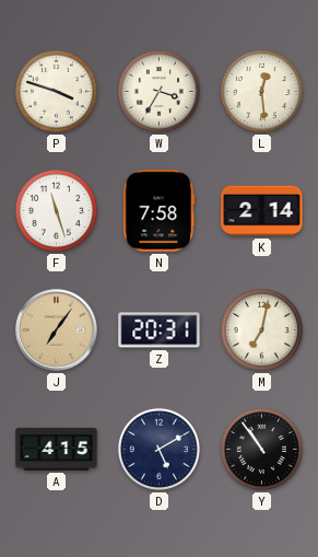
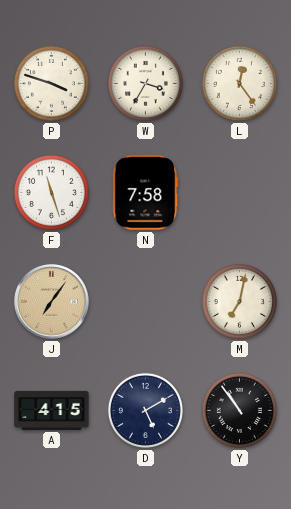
L: 12:29 -> 12:24
K: 2:14 -> none
Z: 20:31 -> none
